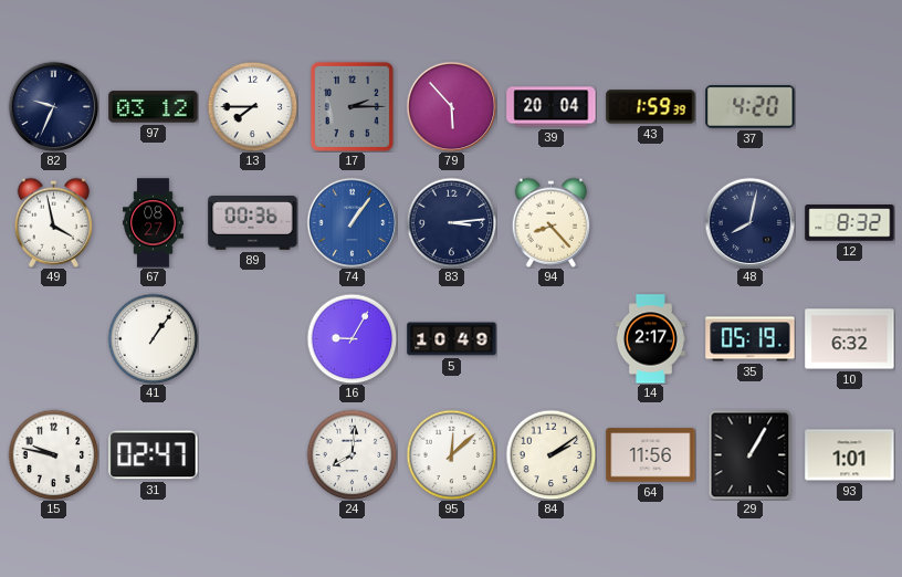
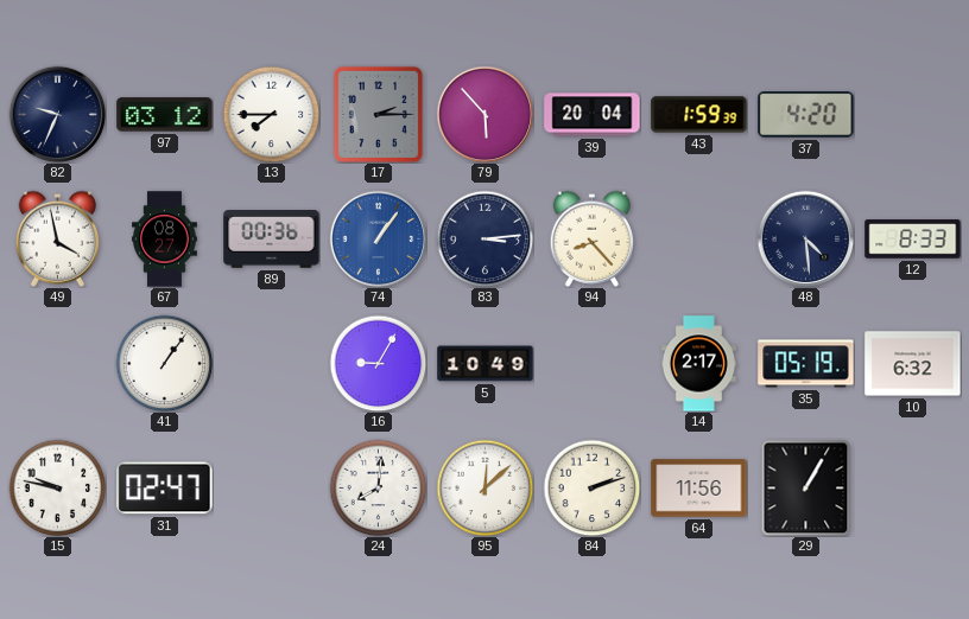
48: 8:02 -> 4:29
12: 8:32 -> 8:33
84: 2:09 -> 2:12
93: 1:01 -> none
